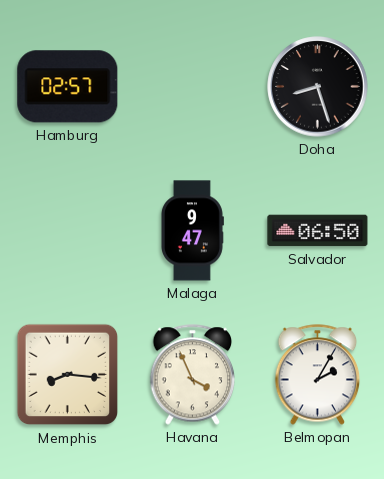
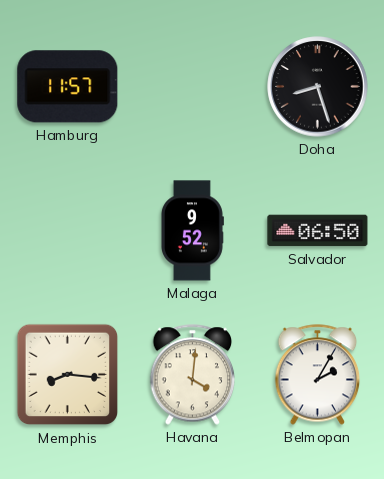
Hamburg: 02:57 -> 11:57
Malaga: 9:47 -> 9:52
Havana: 3:56 -> 4:01
